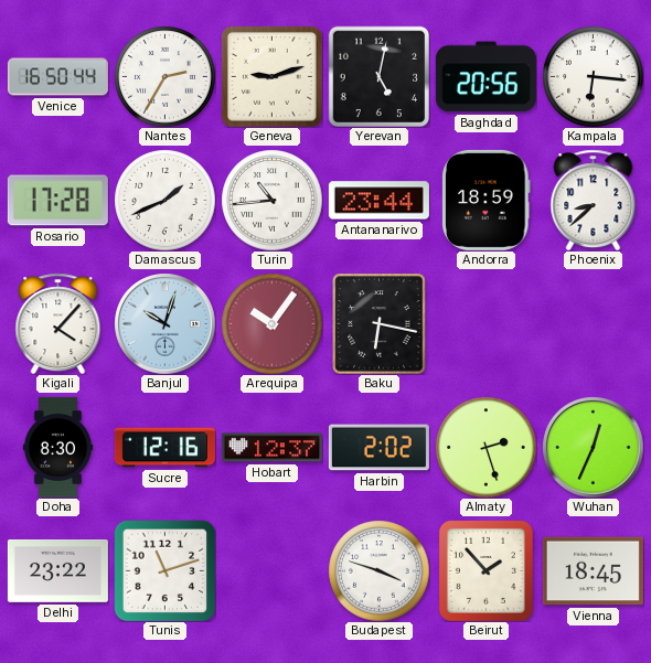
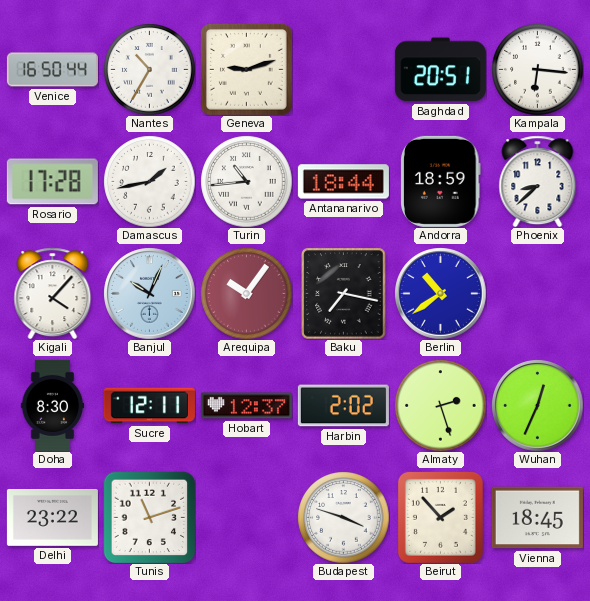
Nantes: 2:35 -> 10:35
Yerevan: 5:02 -> none
Baghdad: 20:56 -> 20:51
Damascus: 1:41 -> 1:43
Antananarivo: 23:44 -> 18:44
Banjul: 10:03 -> 10:04
Baku: 6:17 -> 7:17
Berlin: none -> 10:39
Sucre: 12:16 -> 12:11
